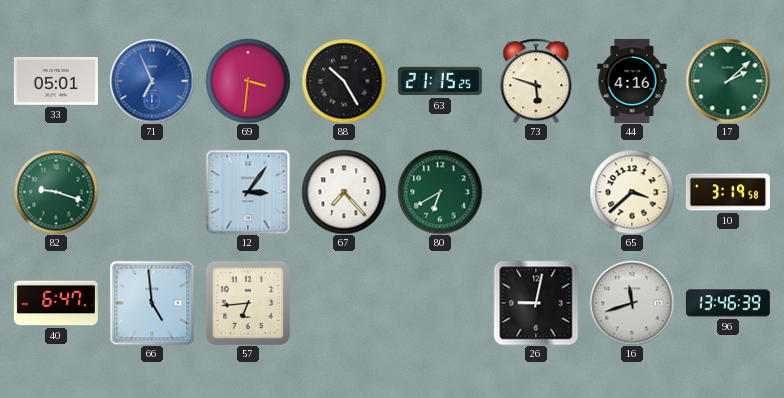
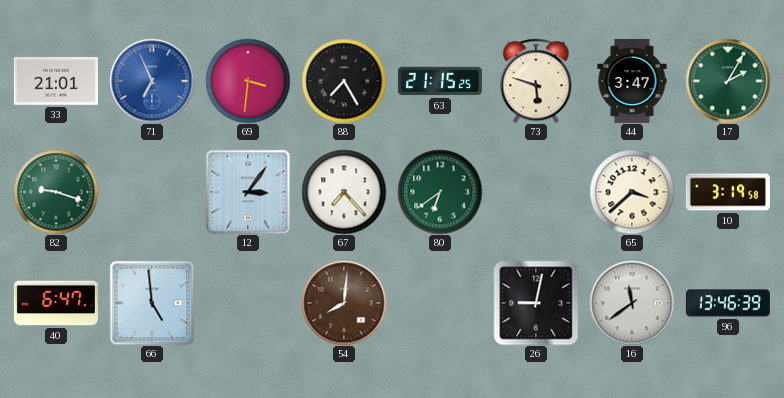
33: 05:01 -> 21:01
88: 10:25 -> 7:25
44: 4:16 -> 3:47
17: 2:08 -> 2:05
80: 6:40 -> 6:39
57: 6:44 -> none
54: none -> 8:01
16: 11:42 -> 11:39
